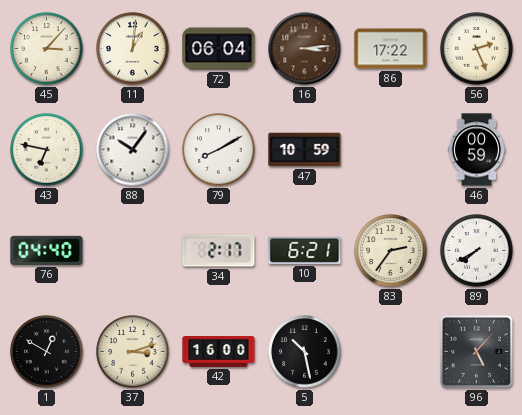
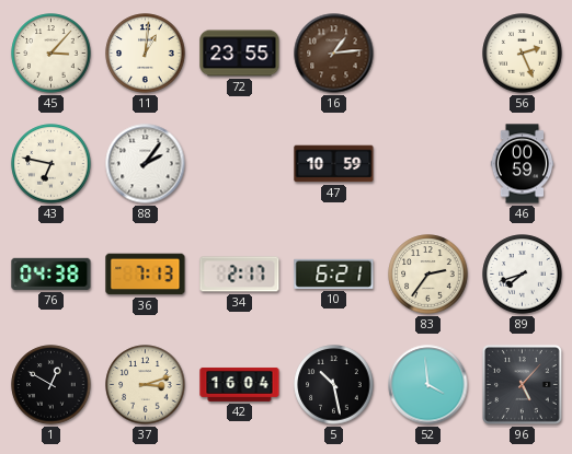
72: 06:04 -> 23:55
16: 3:14 -> 1:14
86: 17:22 -> none
88: 10:06 -> 2:06
79: 8:10 -> none
76: 04:40 -> 04:38
36: none -> 7:13
89: 7:40 -> 7:42
42: 16:00 -> 16:04
52: none -> 3:59
